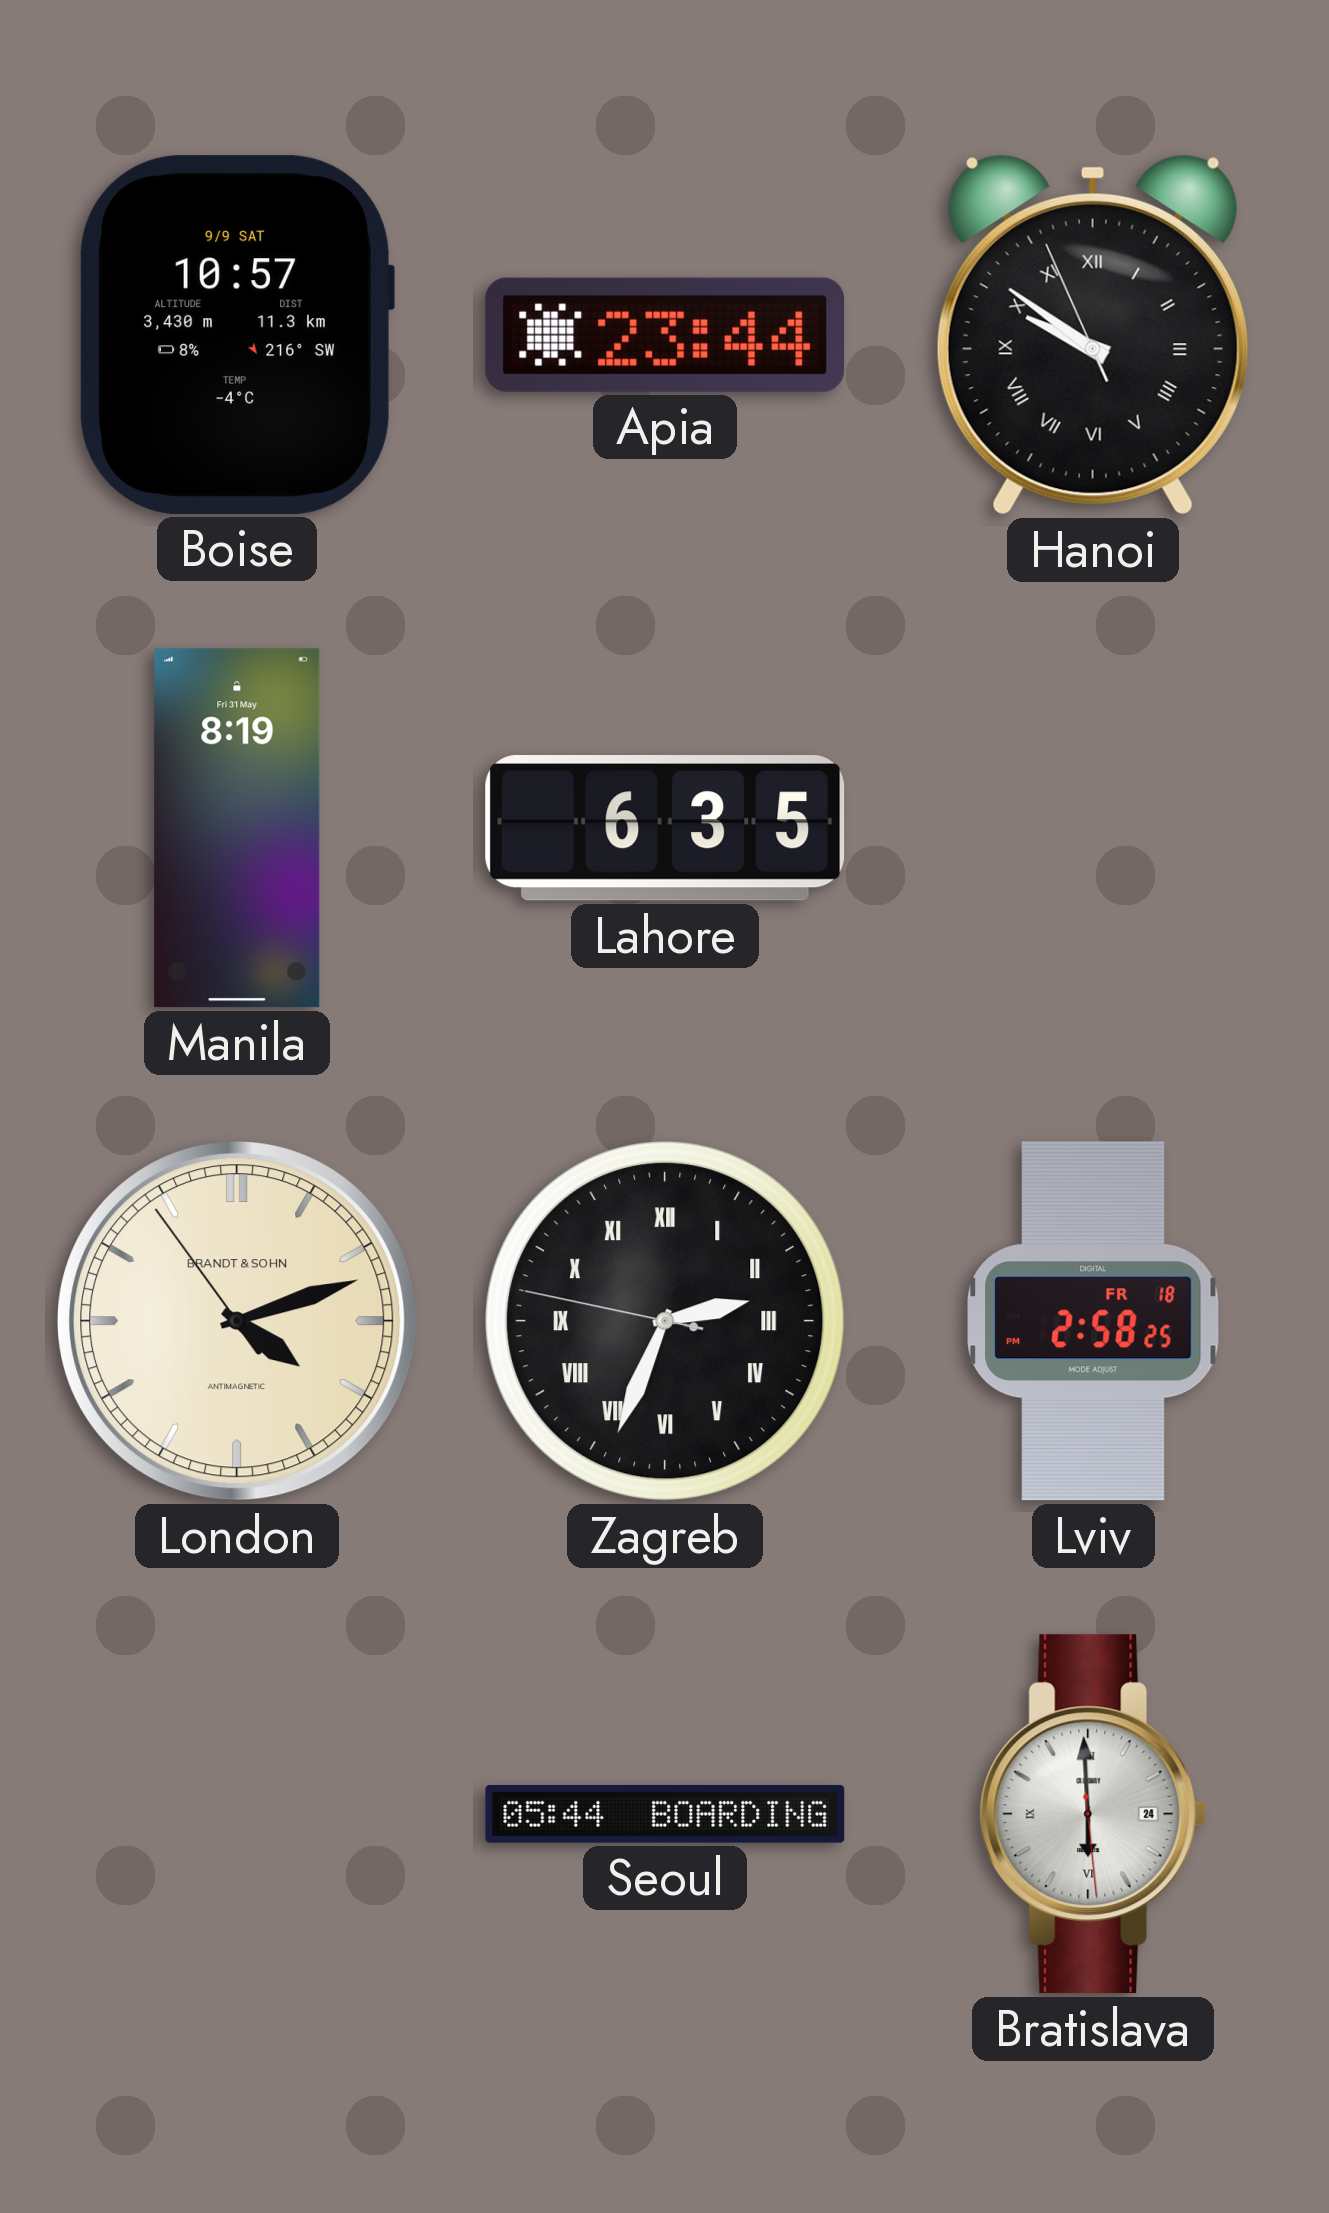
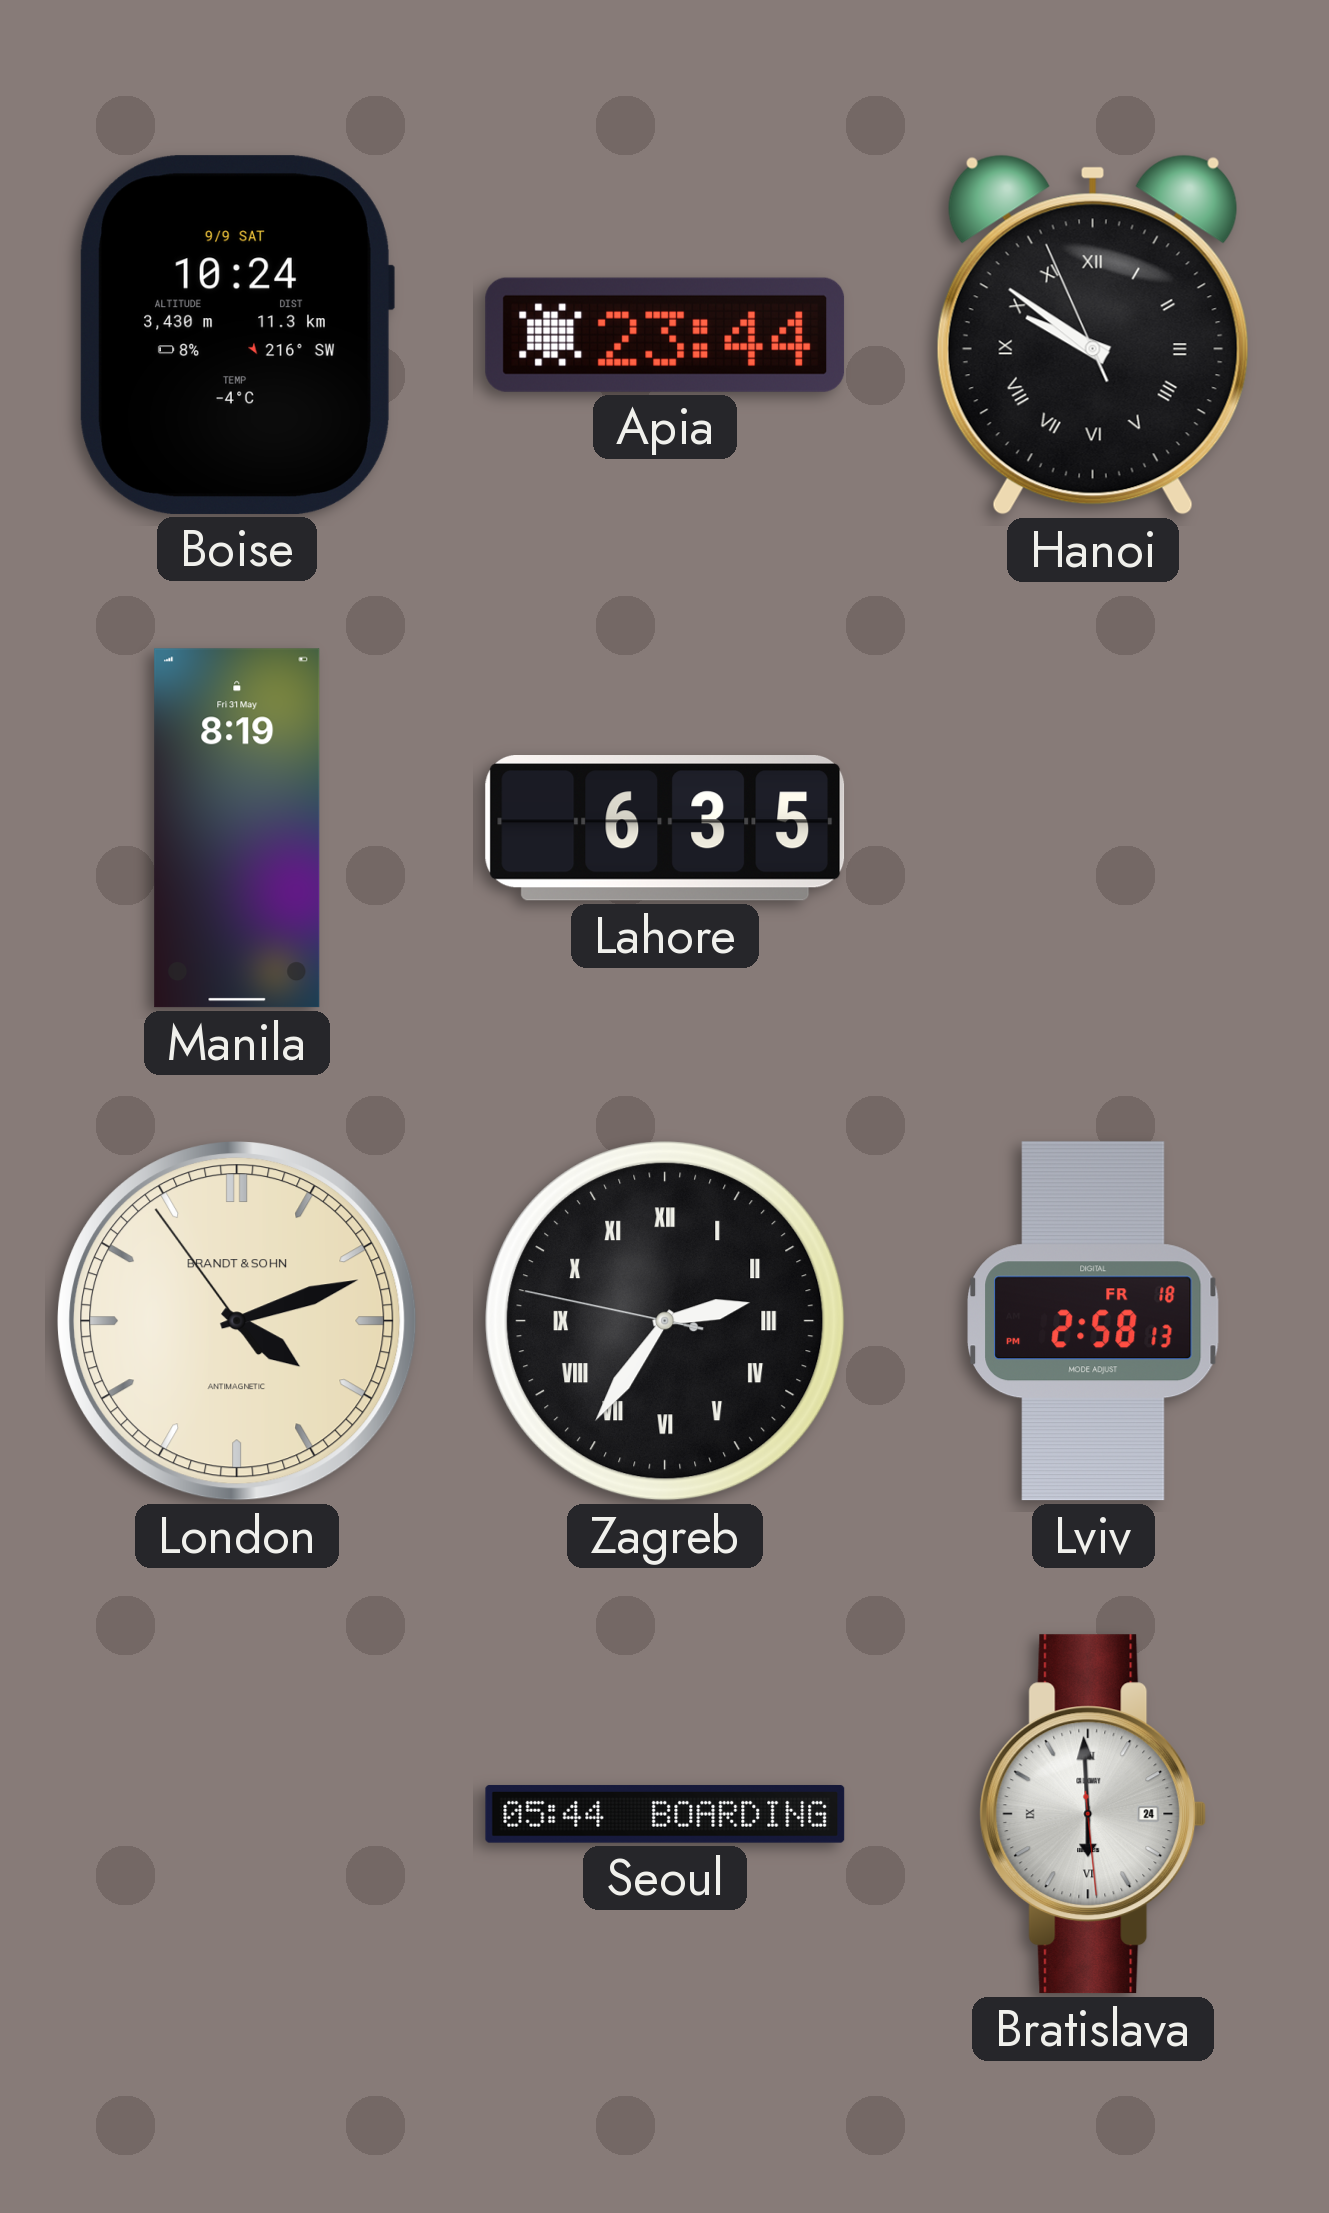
Boise: 10:57 -> 10:24
Zagreb: 2:33 -> 2:35
Lviv: 2:58:25 PM -> 2:58:13 PM
